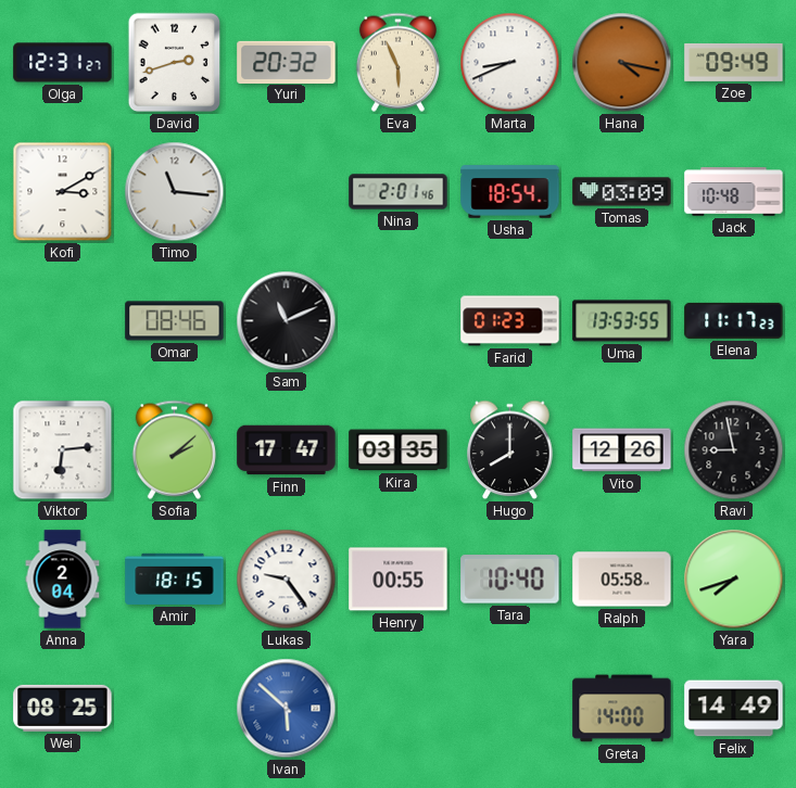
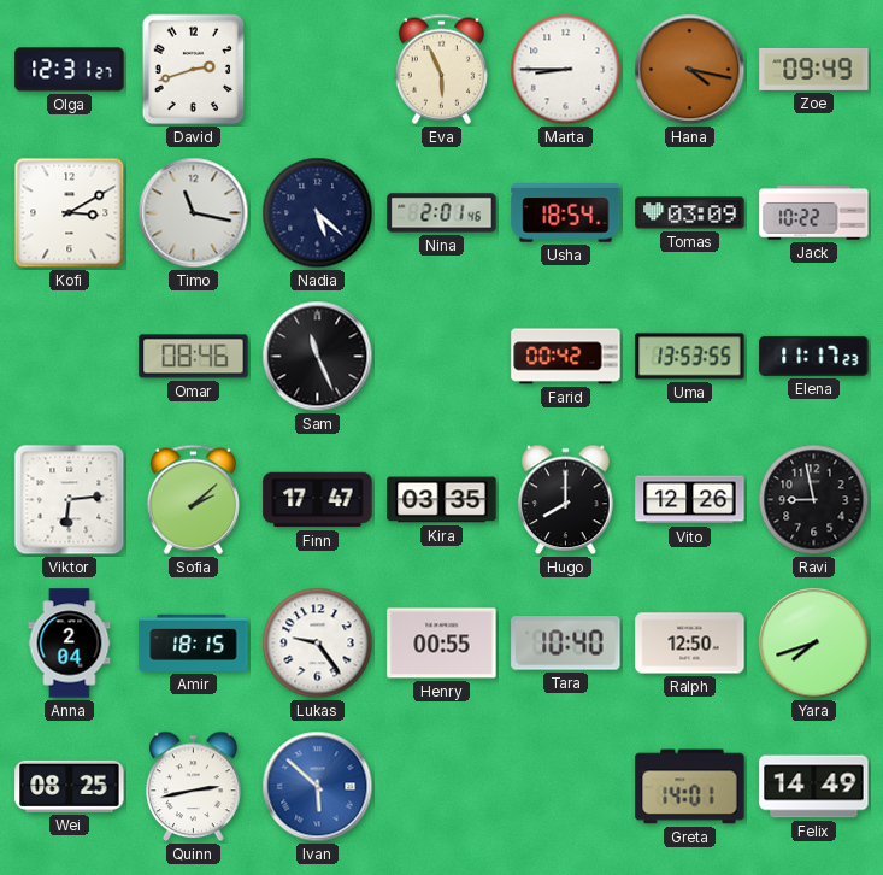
Yuri: 20:32 -> none
Marta: 8:41 -> 8:45
Timo: 11:16 -> 11:17
Nadia: none -> 5:22
Jack: 10:48 -> 10:22
Sam: 11:11 -> 11:26
Farid: 01:23 -> 00:42
Ralph: 05:58 -> 12:50
Quinn: none -> 2:43
Greta: 14:00 -> 14:01
